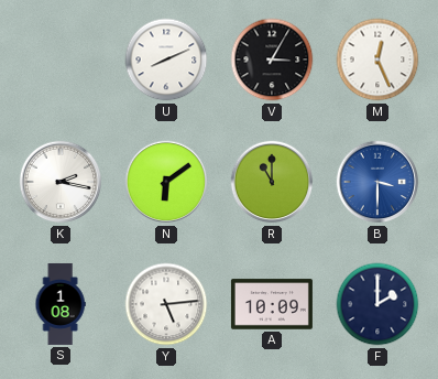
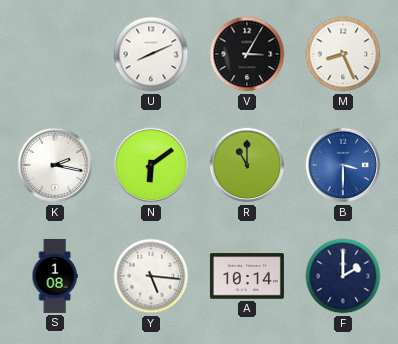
M: 12:26 -> 8:26
Y: 5:14 -> 5:16
A: 10:09 -> 10:14
